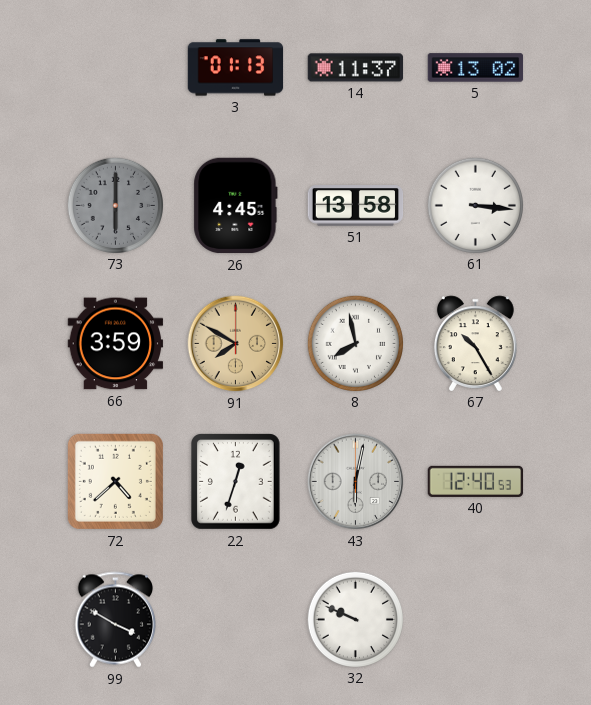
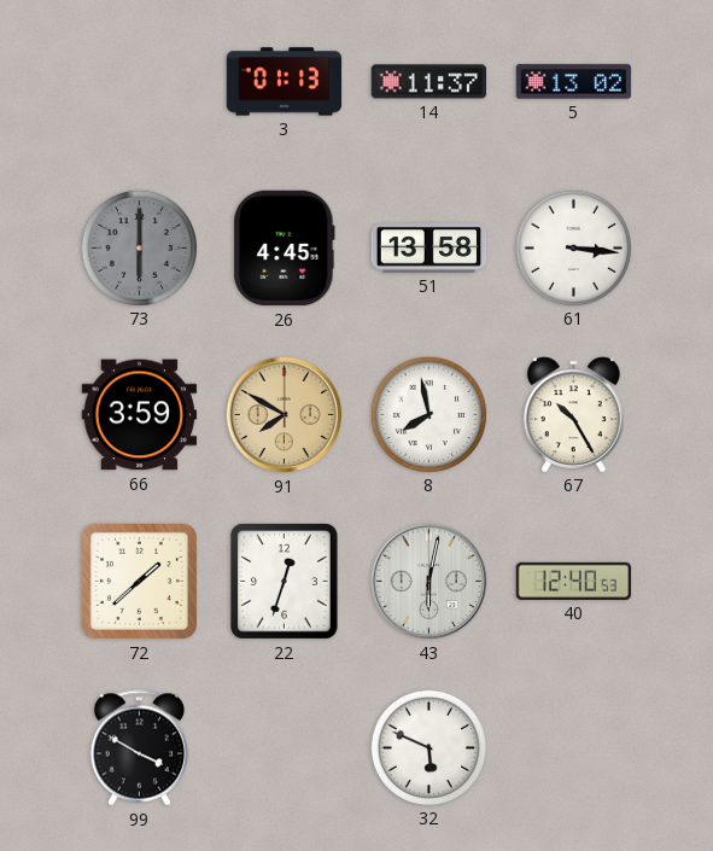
72: 4:38 -> 1:38
32: 9:49 -> 5:49
